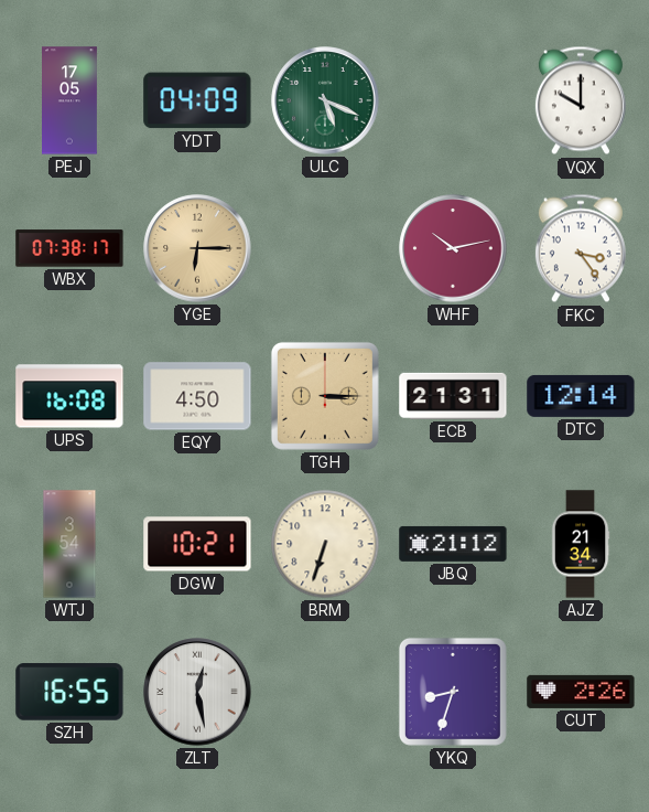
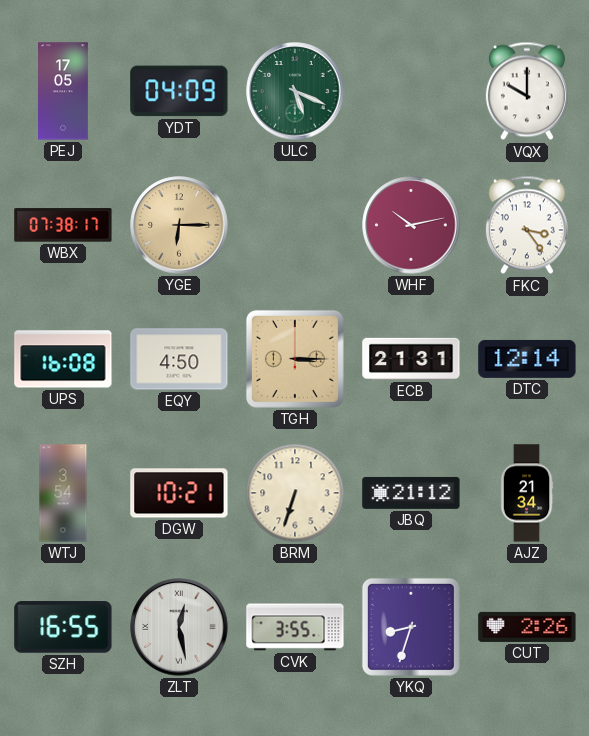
CVK: none -> 3:55
